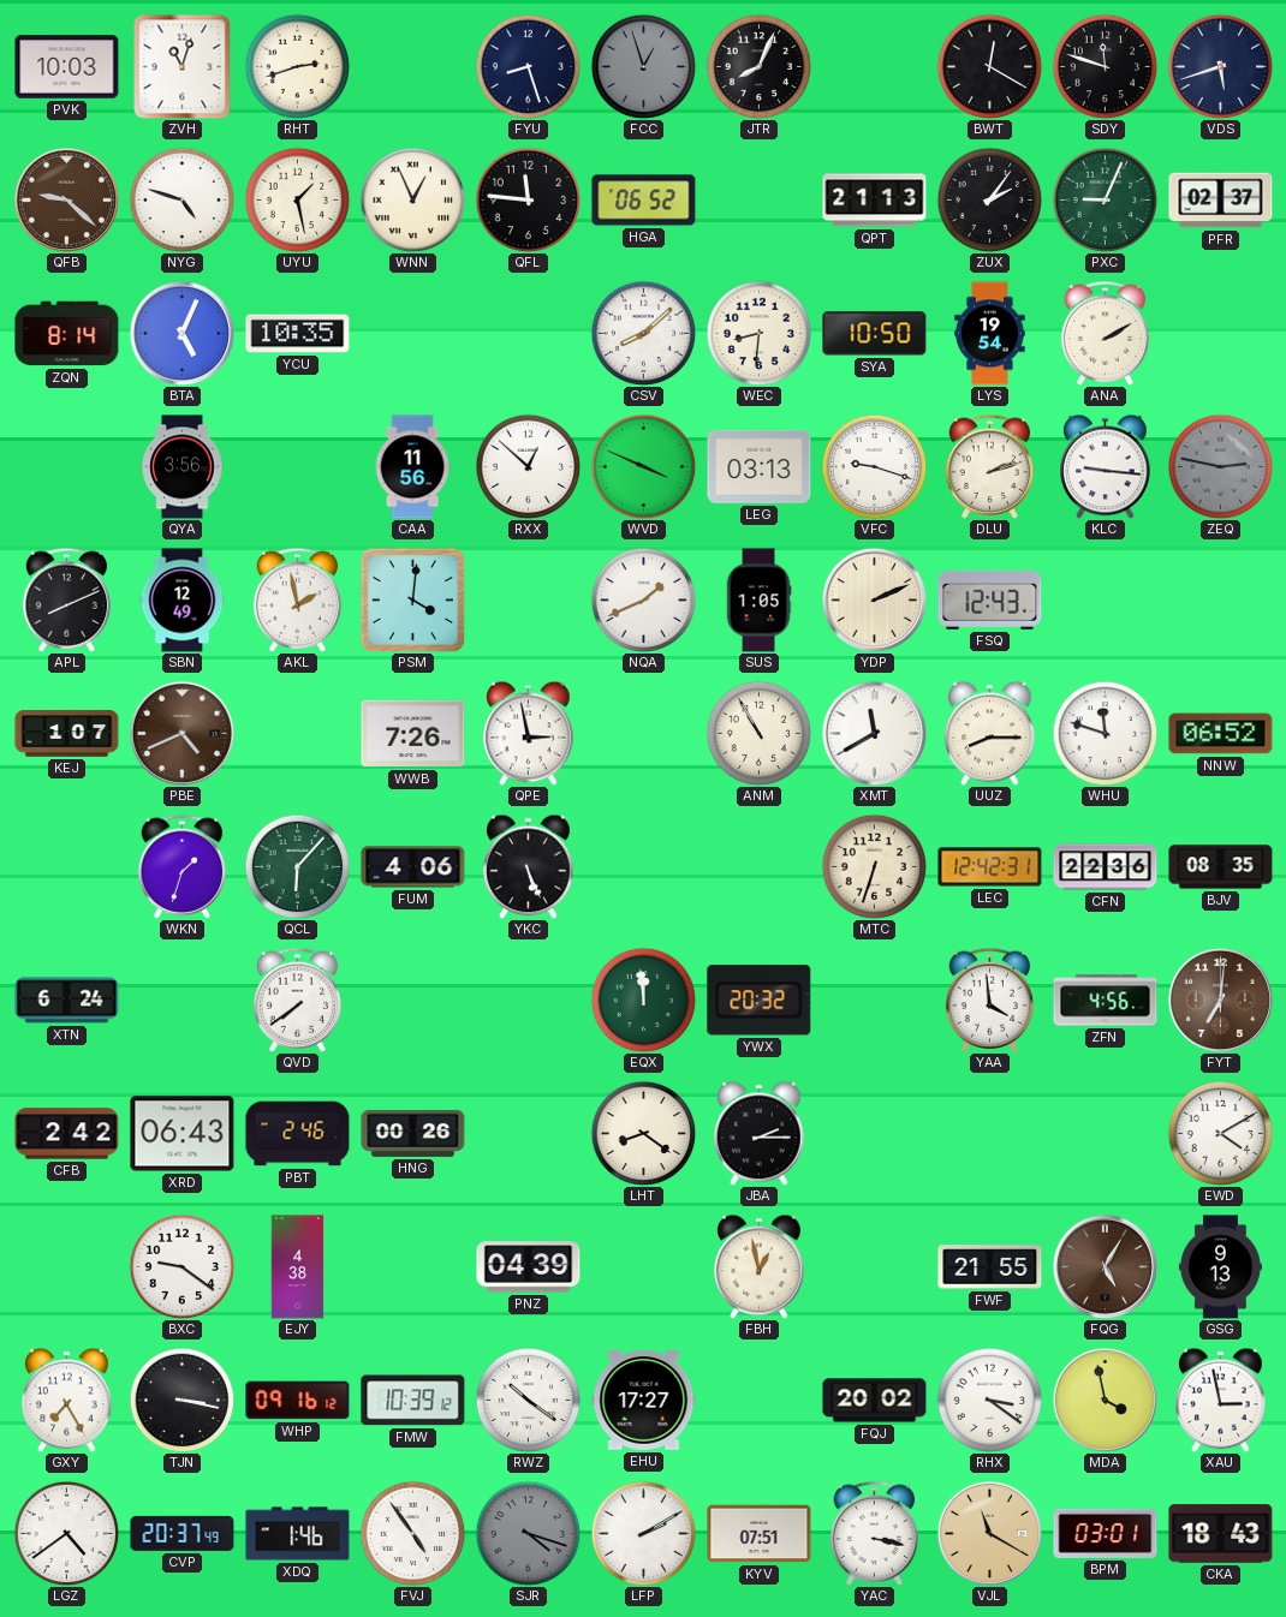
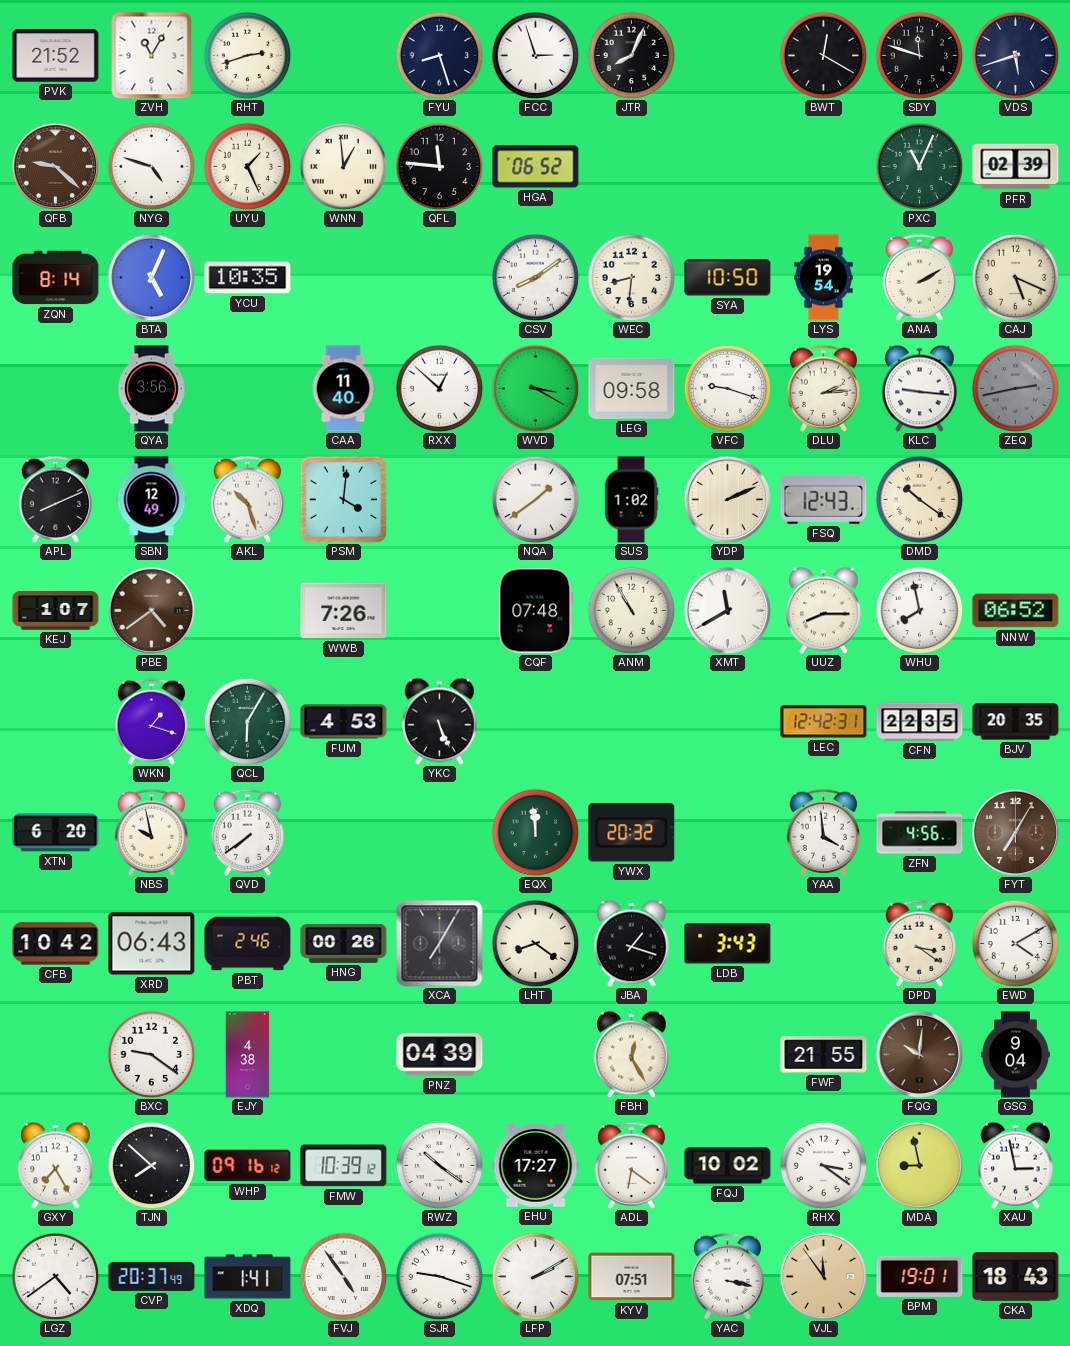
PVK: 10:03 -> 21:52
ZVH: 11:03 -> 11:05
FCC: 12:57 -> 2:57
FCC dial: grey -> white
UYU: 1:28 -> 1:26
WNN: 12:56 -> 12:59
QPT: 21:13 -> none
ZUX: 2:06 -> none
PXC: 9:04 -> 11:04
PFR: 02:37 -> 02:39
CSV: 8:08 -> 8:09
CAJ: none -> 5:19
CAA: 11:56 -> 11:40
WVD: 3:49 -> 3:20
LEG: 03:13 -> 09:58
DLU: 2:12 -> 2:14
ZEQ: 2:47 -> 2:43
AKL: 1:58 -> 10:27
NQA: 1:41 -> 1:39
SUS: 1:05 -> 1:02
DMD: none -> 10:21
PBE: 4:41 -> 4:39
QPE: 2:58 -> none
CQF: none -> 07:48
WHU: 11:48 -> 7:58
WKN: 1:33 -> 1:18
QCL: 6:07 -> 6:05
FUM: 4:06 -> 4:53
MTC: 6:33 -> none
CFN: 22:36 -> 22:35
BJV: 08:35 -> 20:35
XTN: 6:24 -> 6:20
NBS: none -> 9:58
FYT: 7:01 -> 7:05
CFB: 2:42 -> 10:42
XCA: none -> 7:05
JBA: 2:15 -> 1:18
LDB: none -> 3:43
DPD: none -> 3:21
FBH: 12:58 -> 12:25
FQG: 5:05 -> 10:01
GSG: 9:13 -> 9:04
TJN: 3:17 -> 7:52
ADL: none -> 6:21
FQJ: 20:02 -> 10:02
MDA: 3:58 -> 8:58
XDQ: 1:46 -> 1:41
SJR: 4:18 -> 9:18
SJR dial: grey -> white
VJL: 11:20 -> 11:54
BPM: 03:01 -> 19:01
